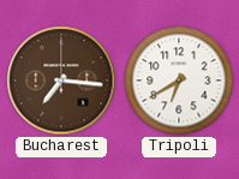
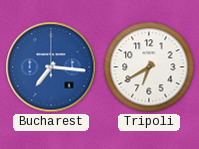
Bucharest dial: brown -> blue
